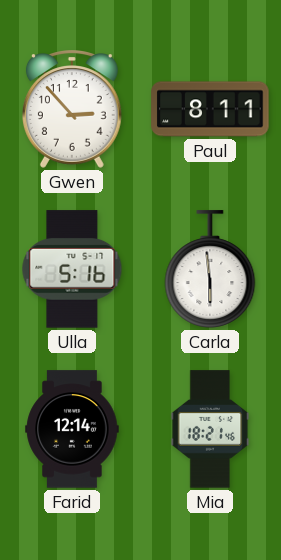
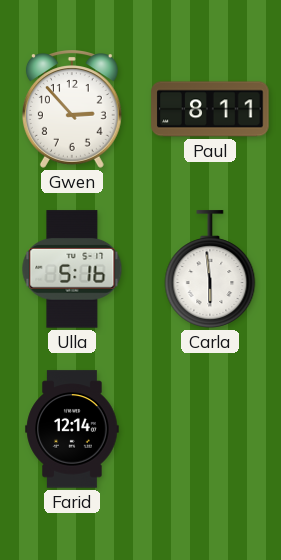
Mia: 18:21 -> none
